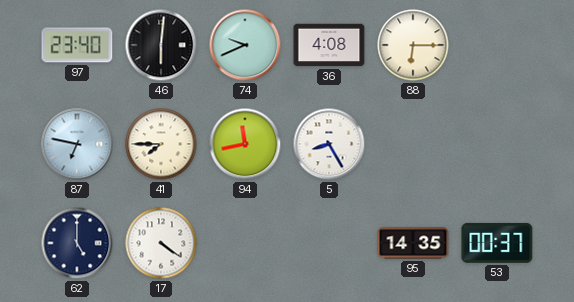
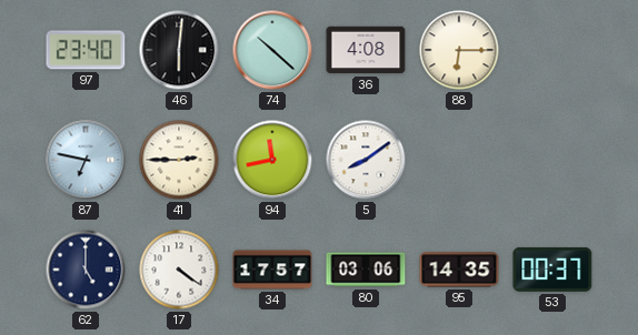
74: 9:41 -> 10:22
41: 7:45 -> 2:45
5: 8:25 -> 8:09
34: none -> 17:57
80: none -> 03:06
